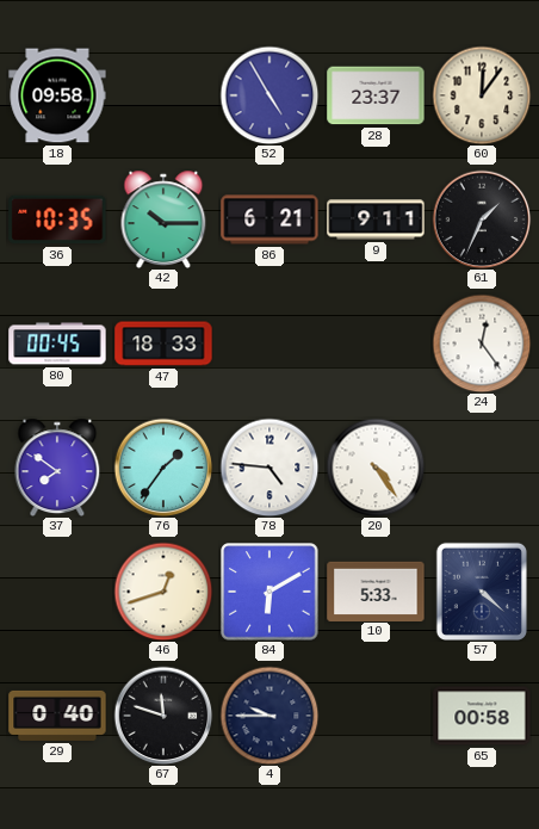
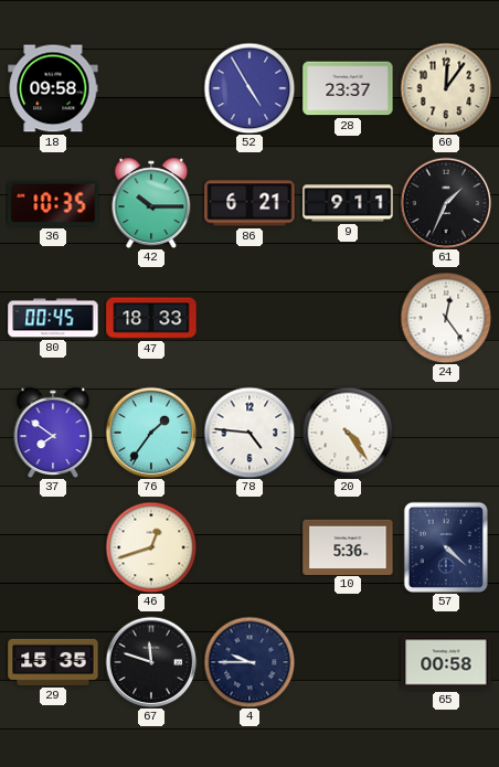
84: 6:10 -> none
10: 5:33 -> 5:36
29: 0:40 -> 15:35
